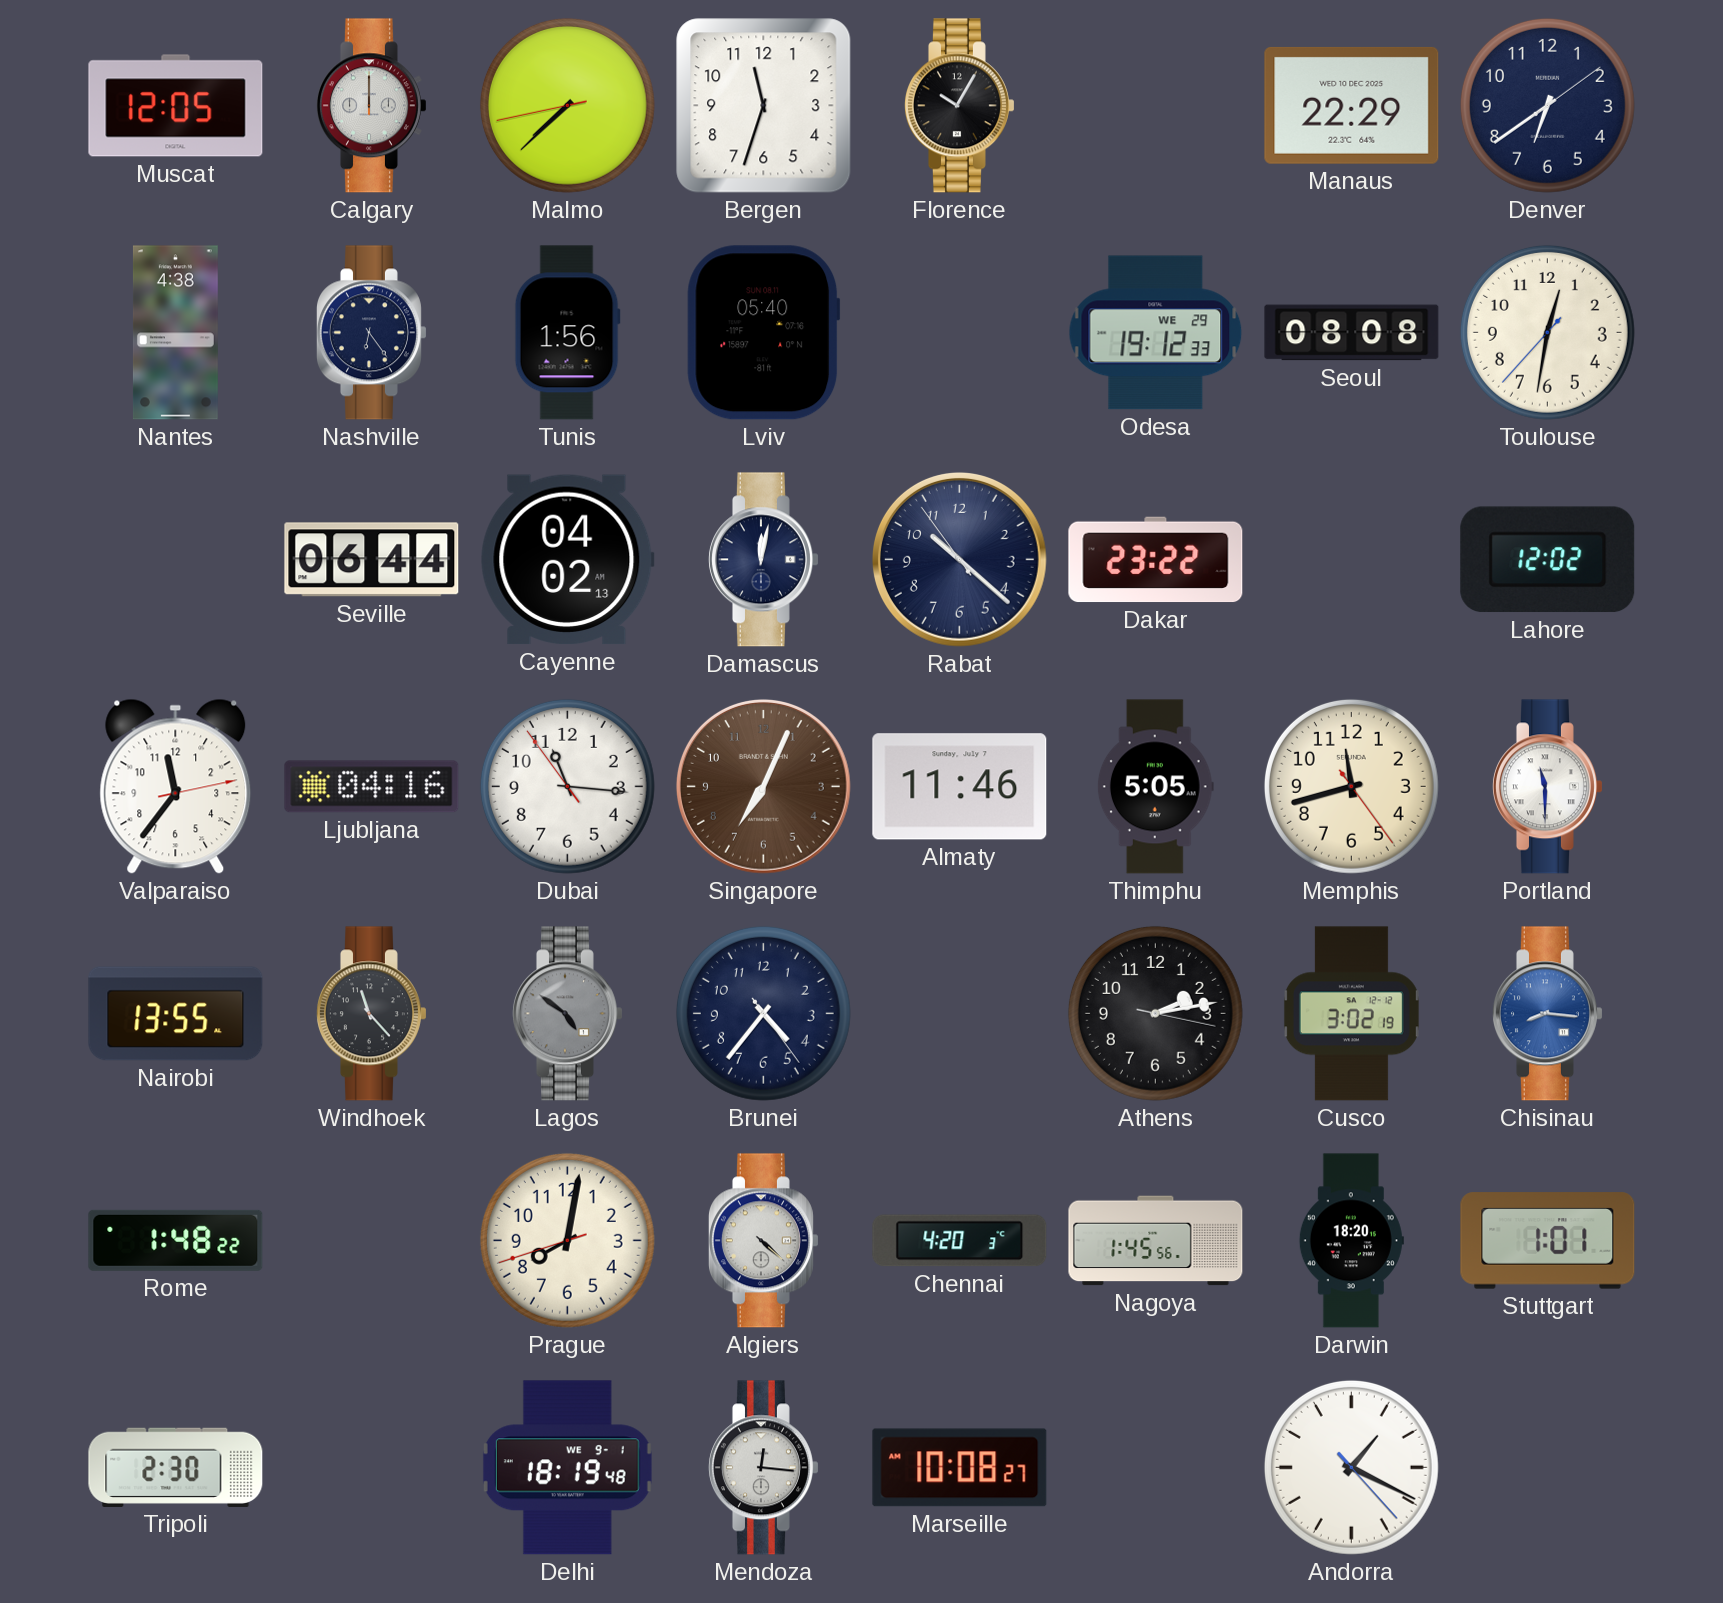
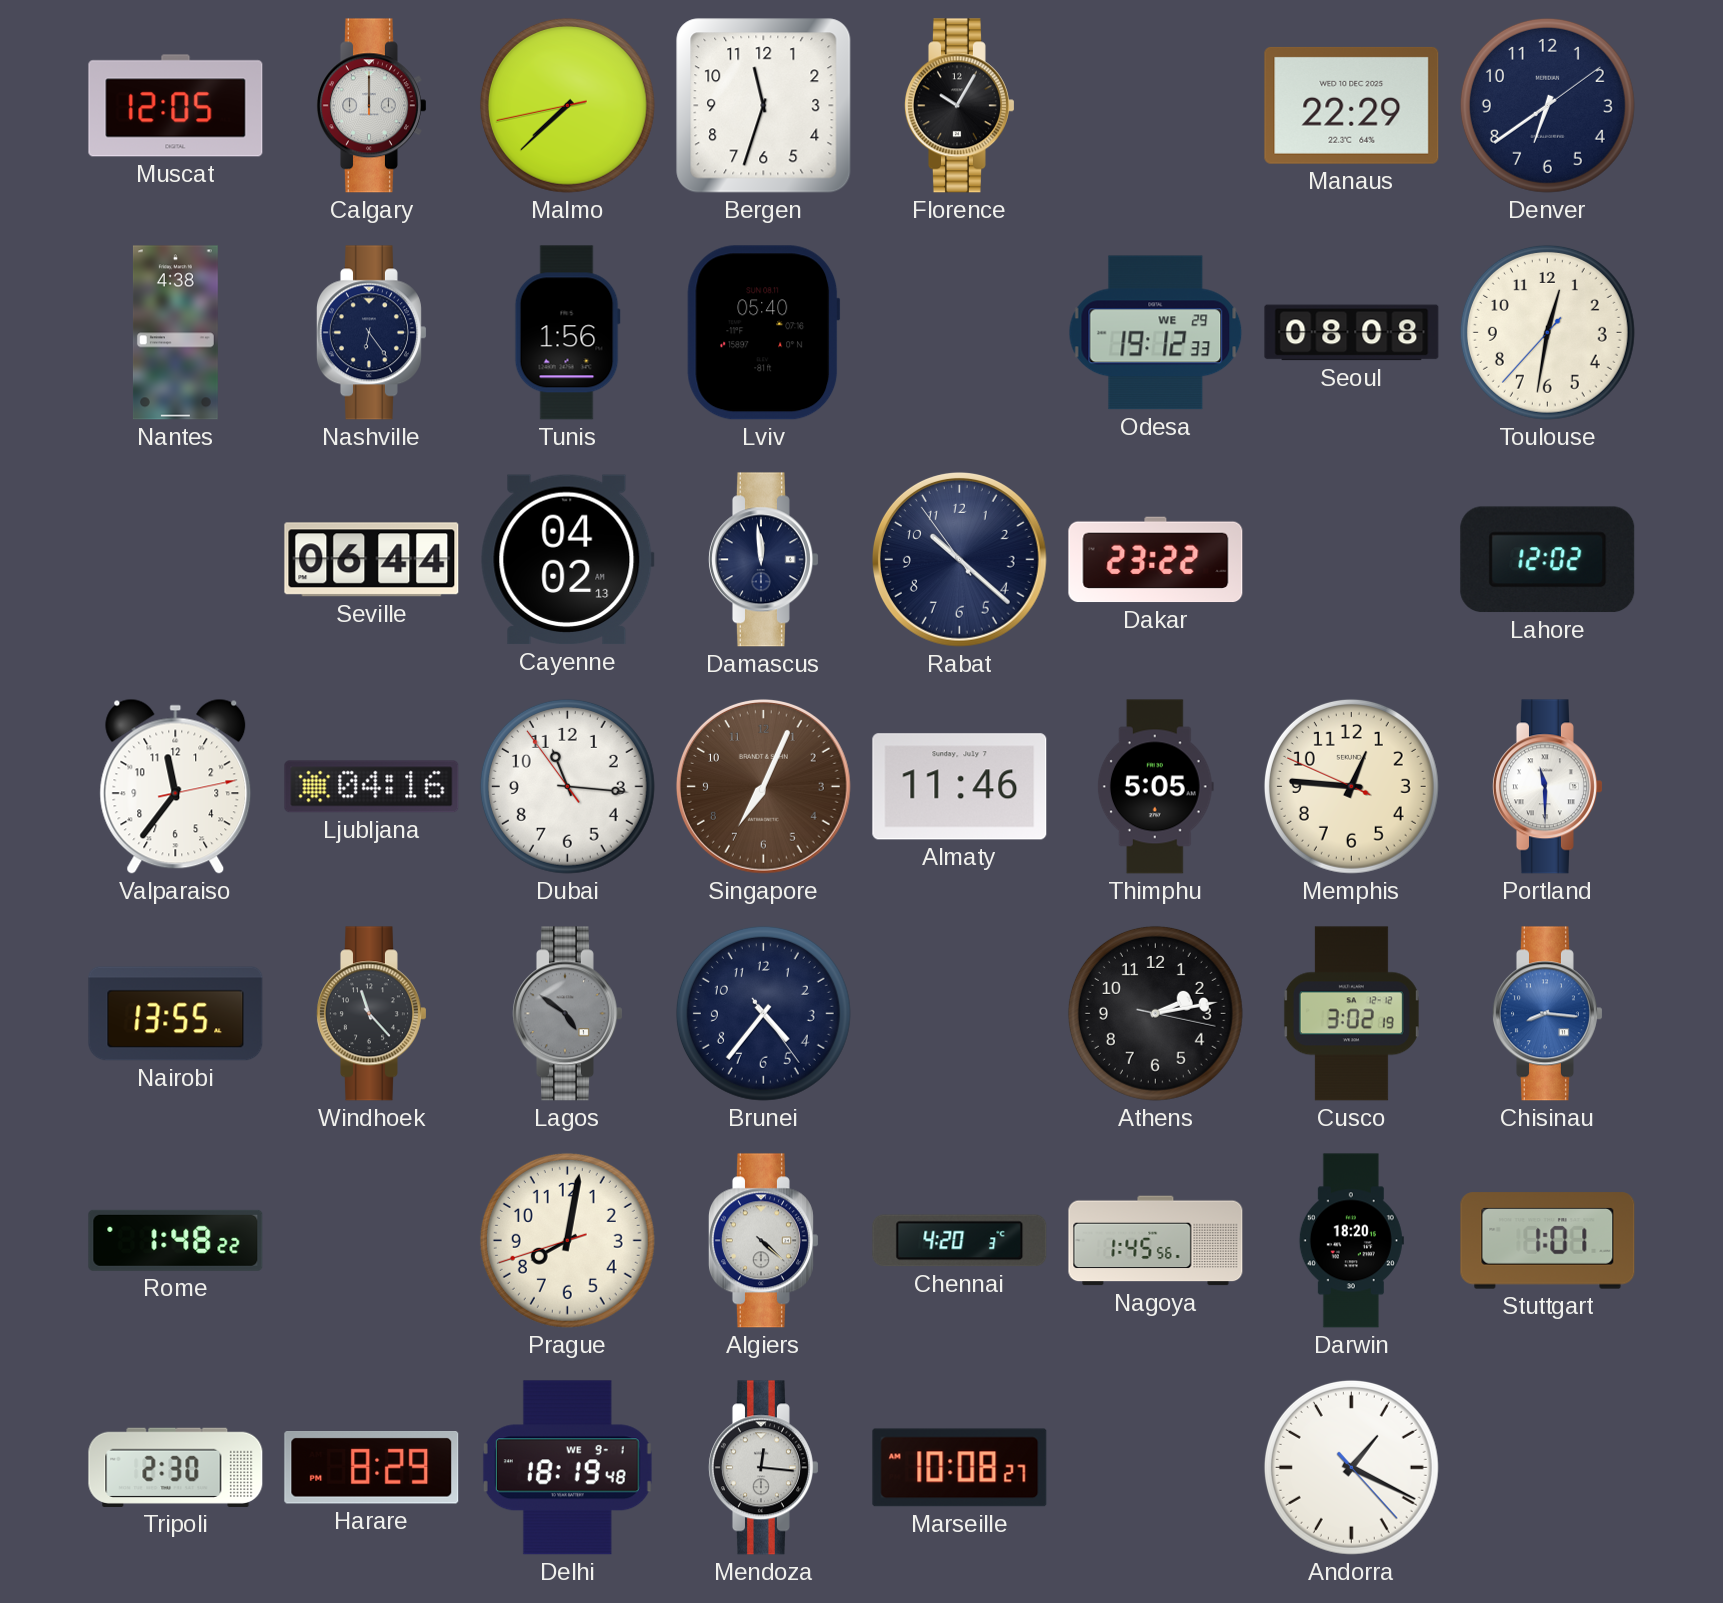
Damascus: 12:02 -> 11:59
Memphis: 11:42 -> 12:45
Harare: none -> 8:29
